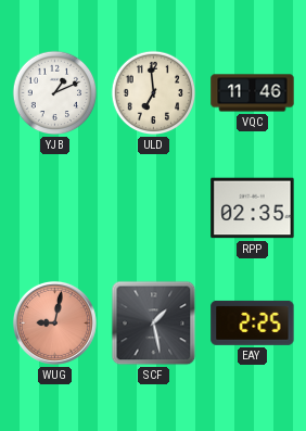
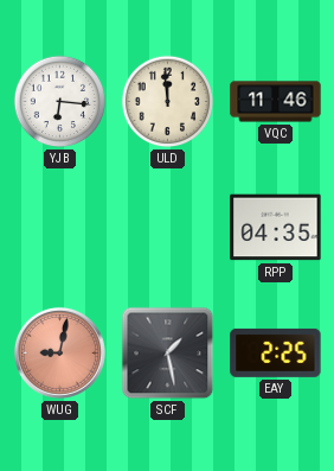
YJB: 1:11 -> 6:16
ULD: 6:59 -> 11:59
RPP: 02:35 -> 04:35
